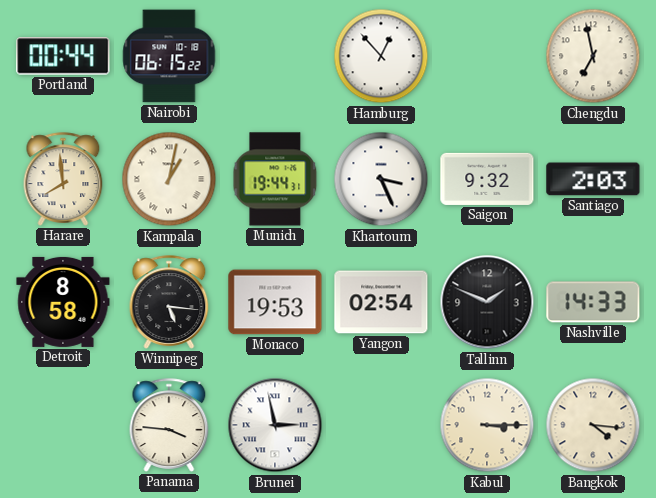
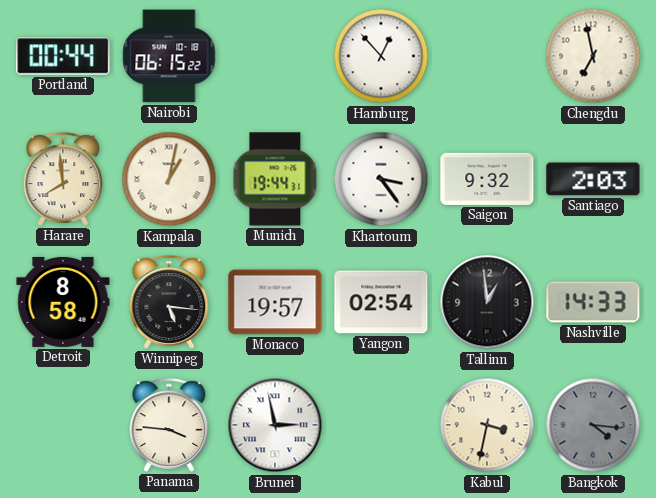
Khartoum: 3:26 -> 3:24
Monaco: 19:53 -> 19:57
Tallinn: 1:49 -> 12:59
Kabul: 3:15 -> 3:32
Bangkok dial: cream -> grey
